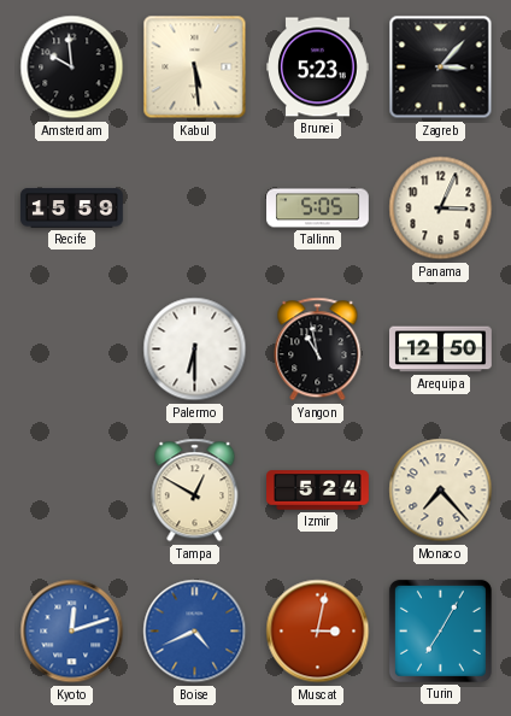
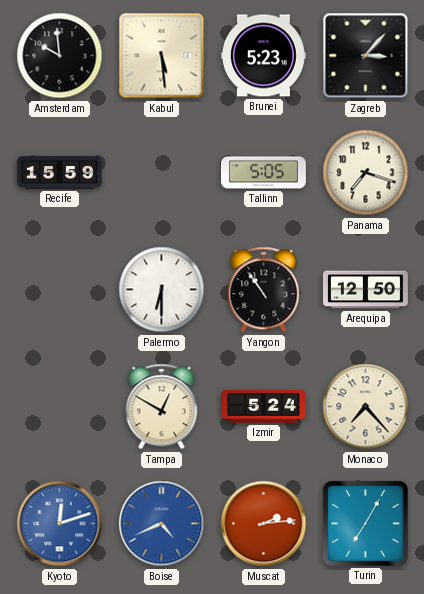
Panama: 3:04 -> 7:18
Yangon: 10:58 -> 10:54
Muscat: 3:02 -> 2:14
